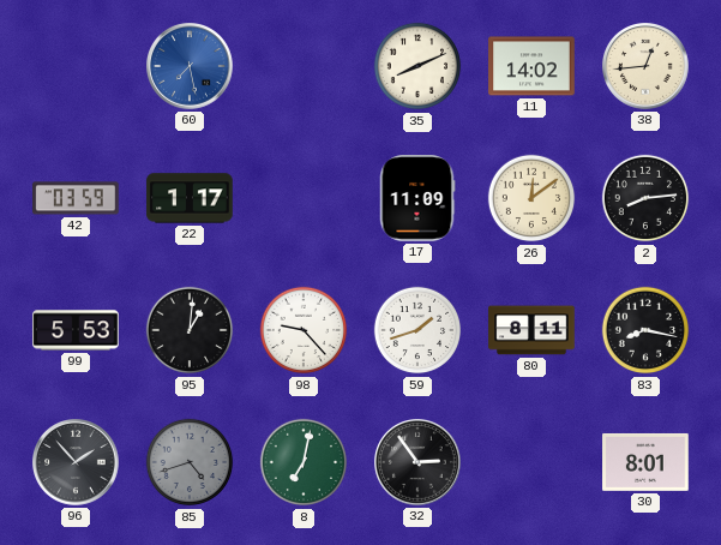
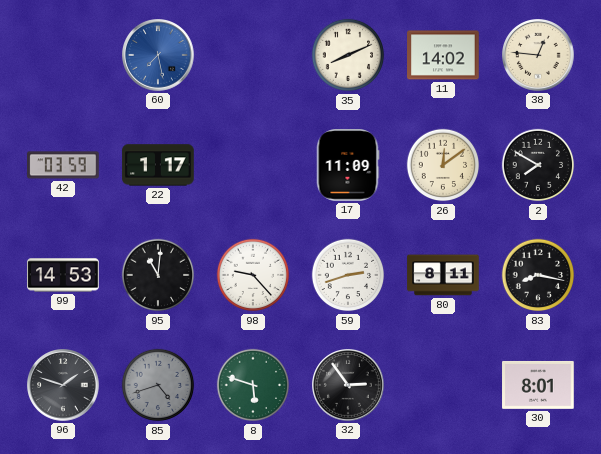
38: 12:44 -> 12:46
2: 8:14 -> 7:50
99: 5:53 -> 14:53
95: 1:01 -> 11:01
59: 1:42 -> 2:42
96: 1:53 -> 1:48
8: 7:02 -> 5:48
